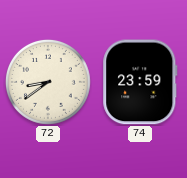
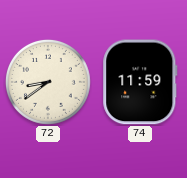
74: 23:59 -> 11:59
